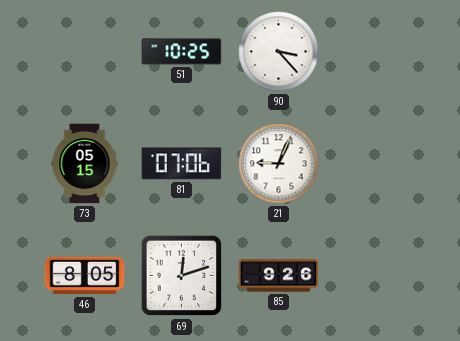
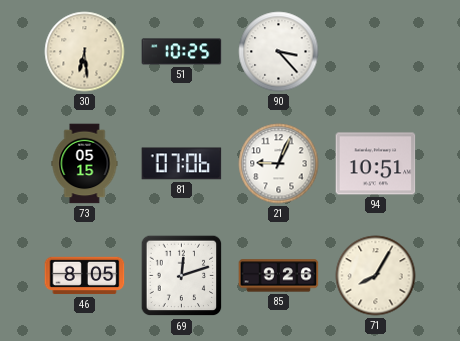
30: none -> 6:29
94: none -> 10:51
71: none -> 8:05
